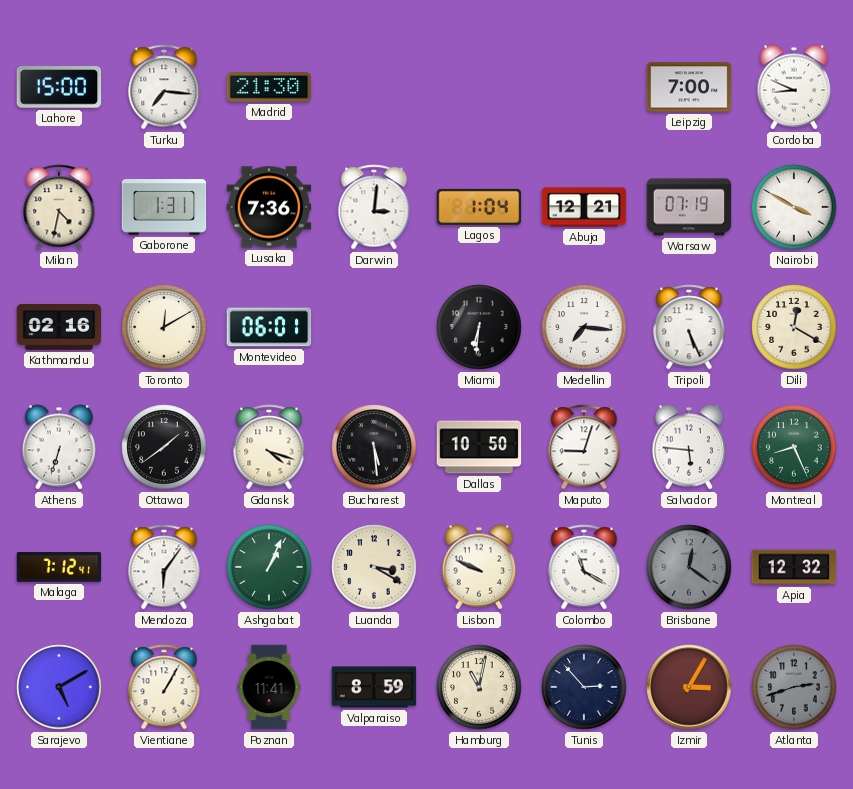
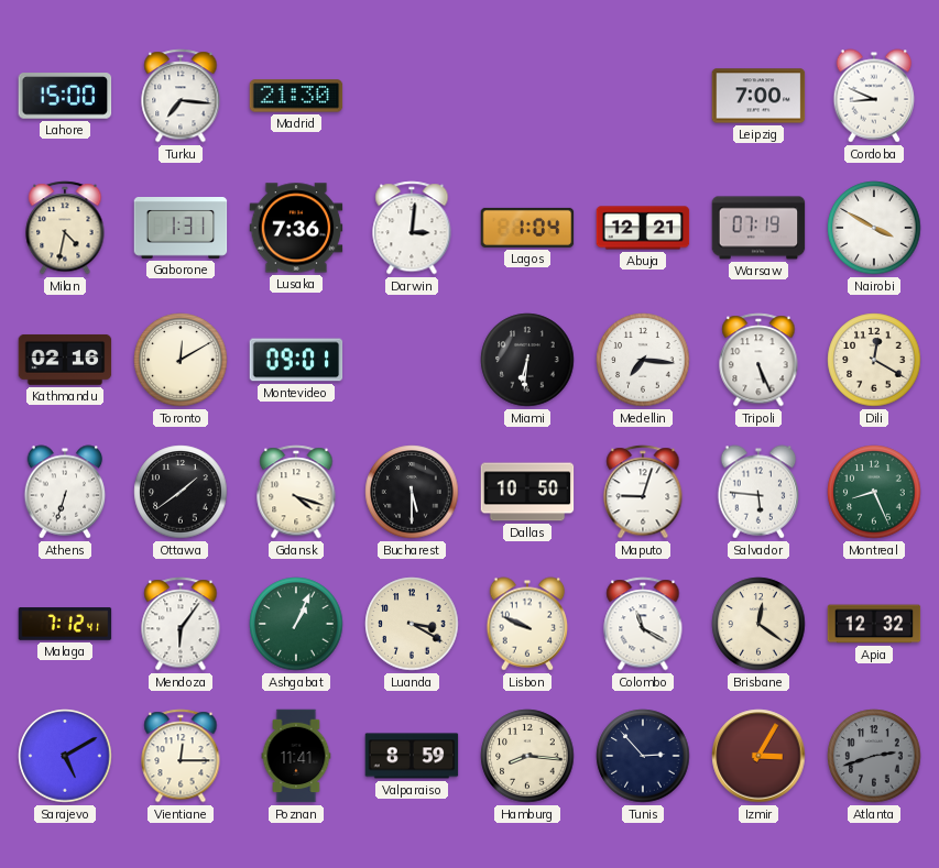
Montevideo: 06:01 -> 09:01
Bucharest: 5:29 -> 5:30
Brisbane dial: grey -> cream
Vientiane: 1:05 -> 12:15
Hamburg: 11:02 -> 8:16
